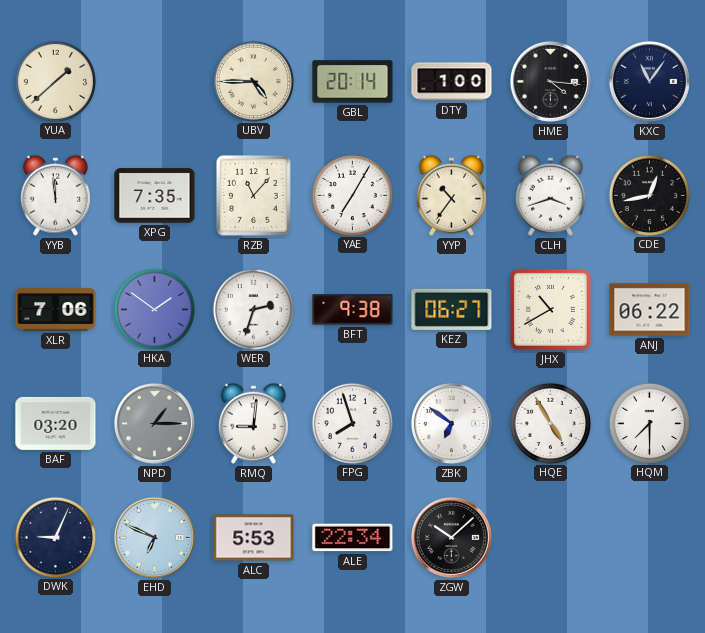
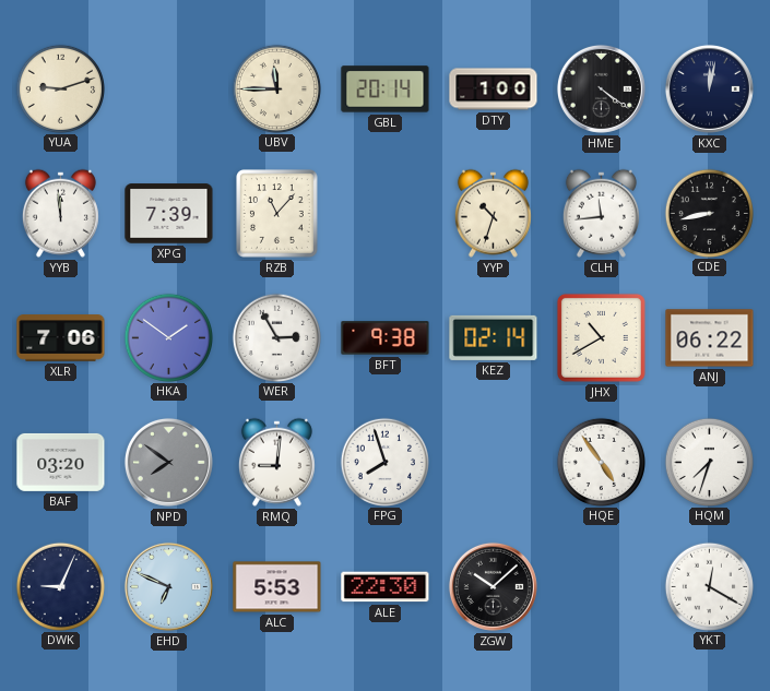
YUA: 1:38 -> 9:12
UBV: 4:45 -> 11:45
HME: 4:16 -> 4:21
KXC: 11:06 -> 12:02
XPG: 7:35 -> 7:39
YAE: 7:05 -> none
YYP: 10:36 -> 10:33
CLH: 3:42 -> 11:44
CDE: 12:43 -> 8:43
WER: 2:33 -> 2:55
KEZ: 06:27 -> 02:14
NPD: 1:15 -> 7:51
ZBK: 6:51 -> none
HQE: 4:55 -> 4:54
HQM: 7:30 -> 7:33
ALE: 22:34 -> 22:30
YKT: none -> 12:20
